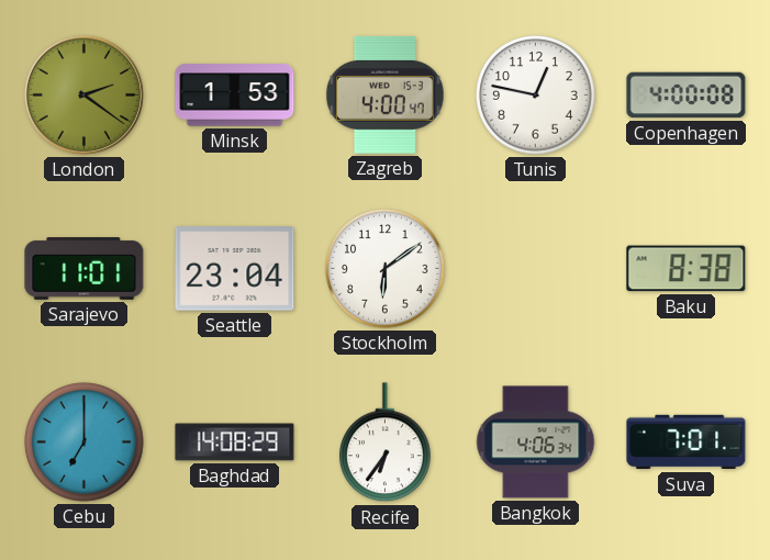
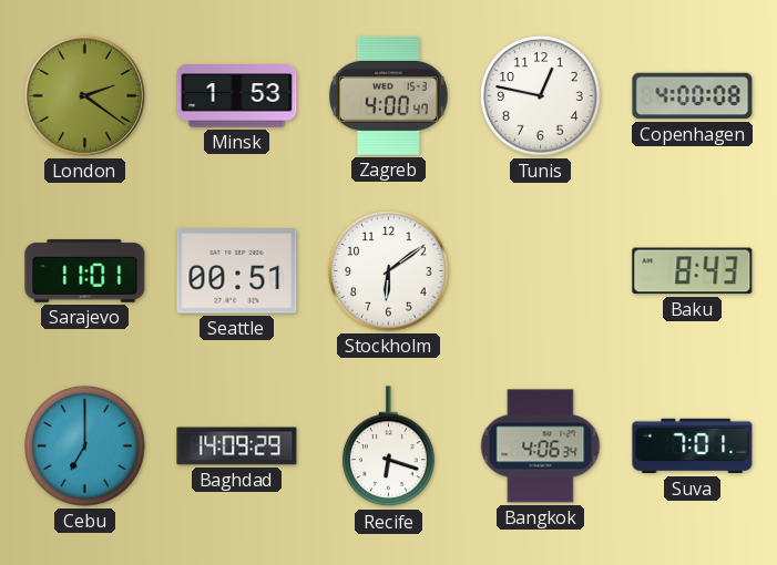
Seattle: 23:04 -> 00:51
Baku: 8:38 -> 8:43
Baghdad: 14:08 -> 14:09
Recife: 6:36 -> 6:18
